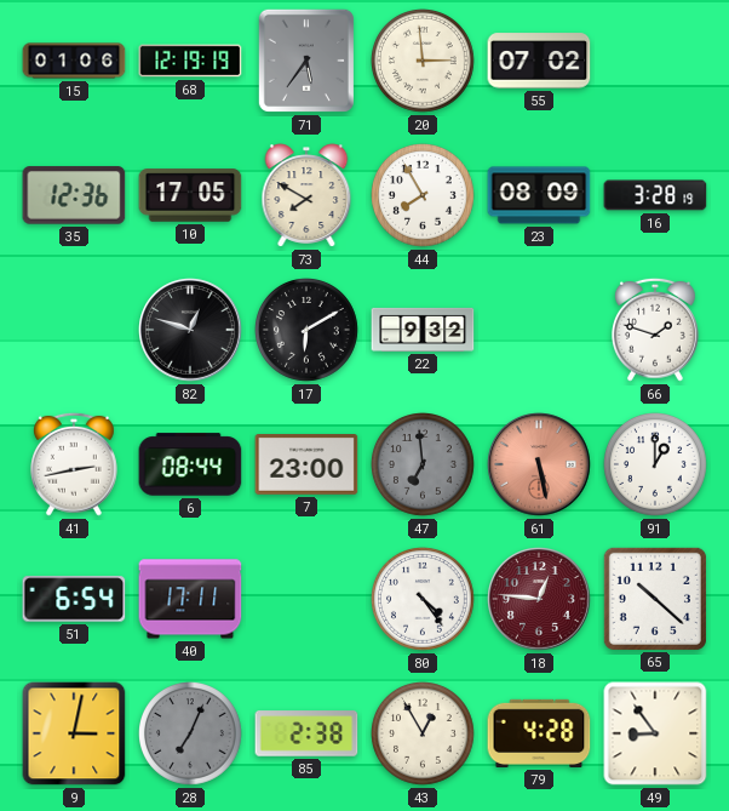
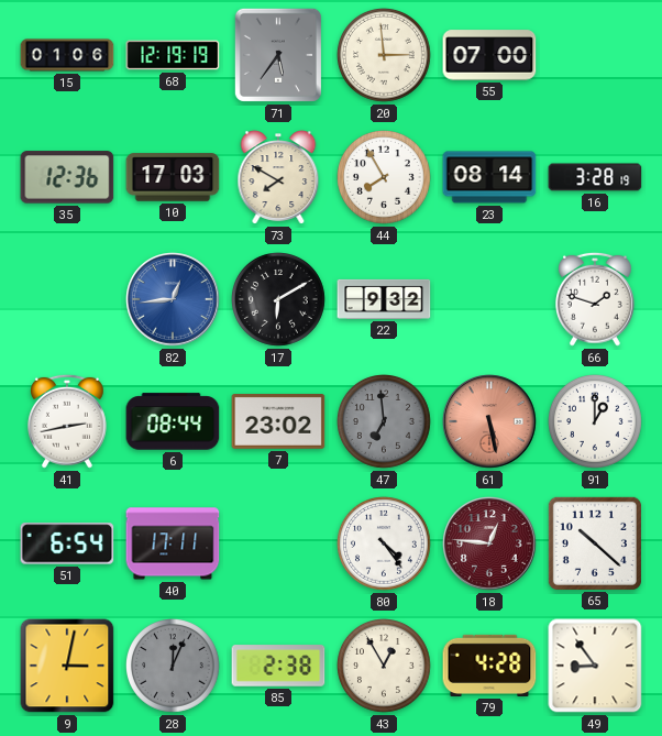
55: 07:02 -> 07:00
10: 17:05 -> 17:03
23: 08:09 -> 08:14
82: 12:48 -> 12:44
82 dial: black -> blue
7: 23:00 -> 23:02
28: 7:04 -> 12:04
